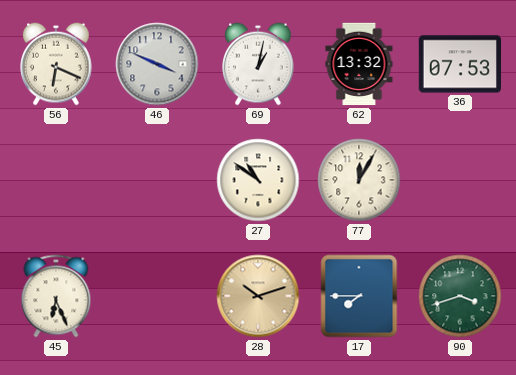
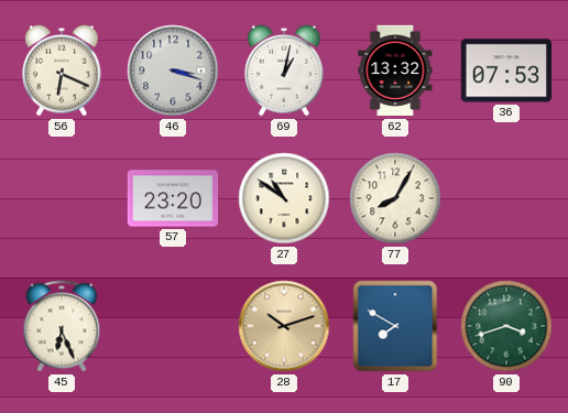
46: 3:49 -> 3:18
57: none -> 23:20
77: 12:05 -> 8:05
17: 7:45 -> 7:50
